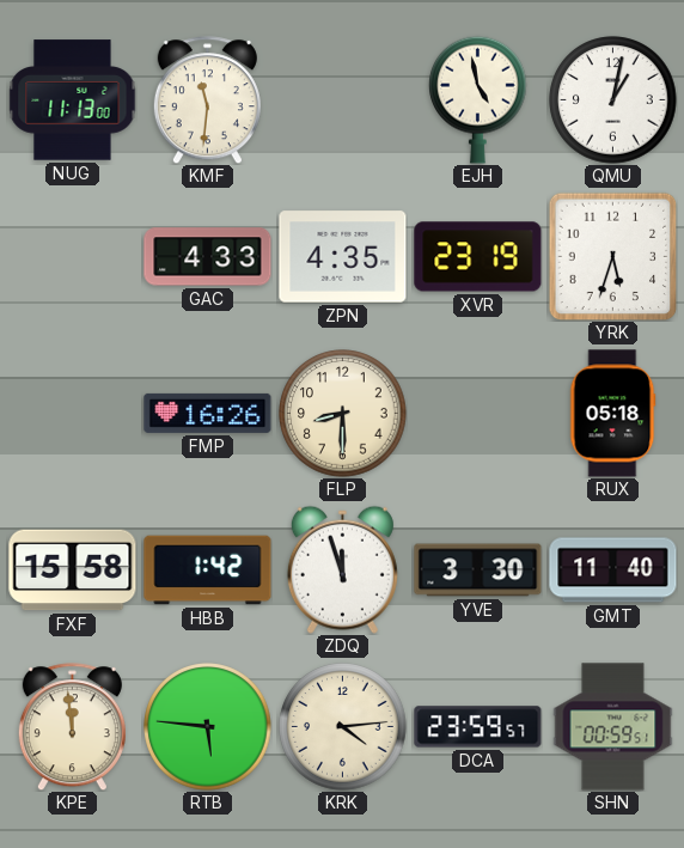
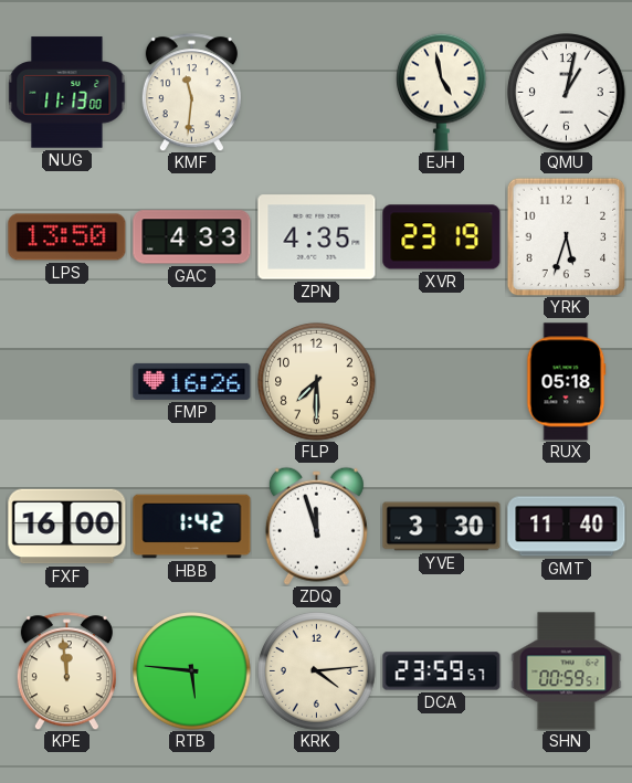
LPS: none -> 13:50
FLP: 8:30 -> 7:30
FXF: 15:58 -> 16:00
